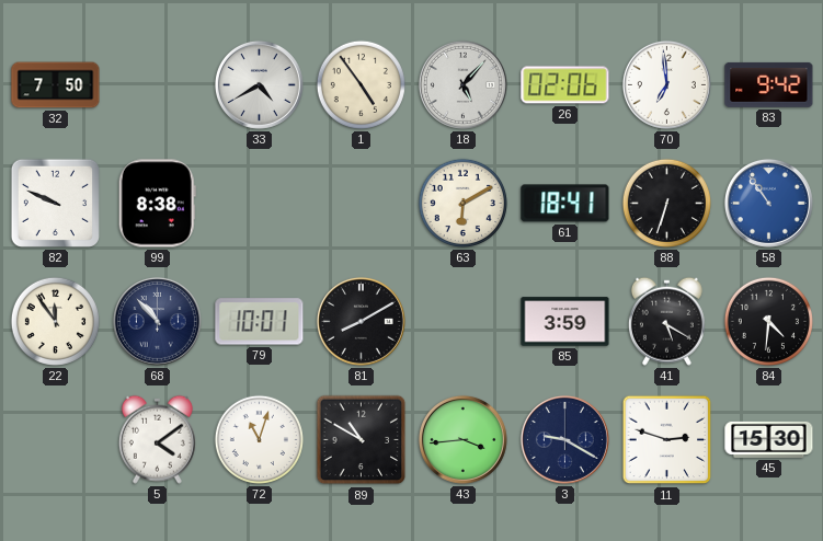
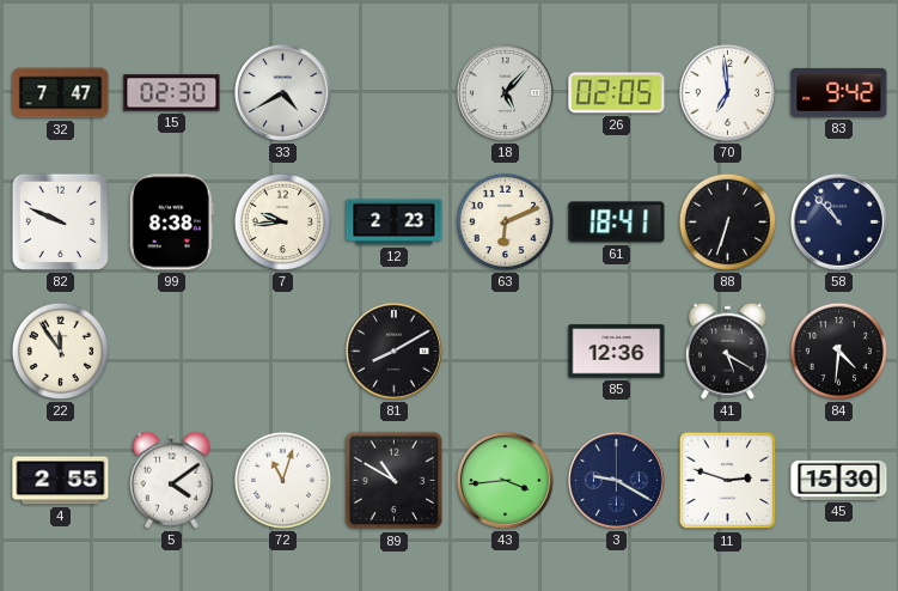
32: 7:50 -> 7:47
15: none -> 02:30
1: 4:54 -> none
26: 02:06 -> 02:05
7: none -> 9:44
12: none -> 2:23
63: 6:10 -> 6:11
58: 10:54 -> 10:53
58 dial: blue -> navy
68: 10:53 -> none
79: 10:01 -> none
85: 3:59 -> 12:36
4: none -> 2:55
